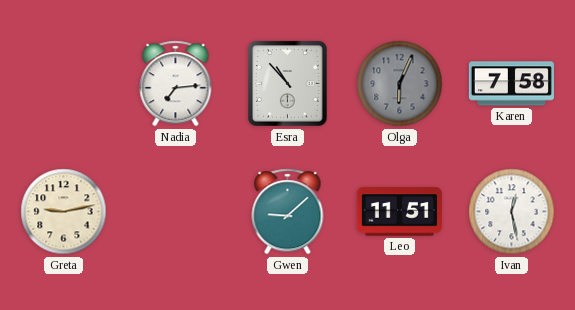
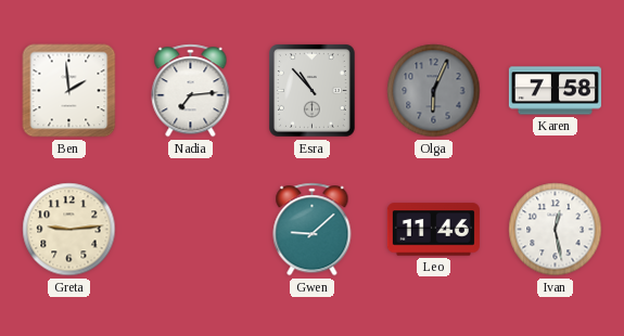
Ben: none -> 1:59
Greta: 9:13 -> 9:14
Leo: 11:51 -> 11:46
